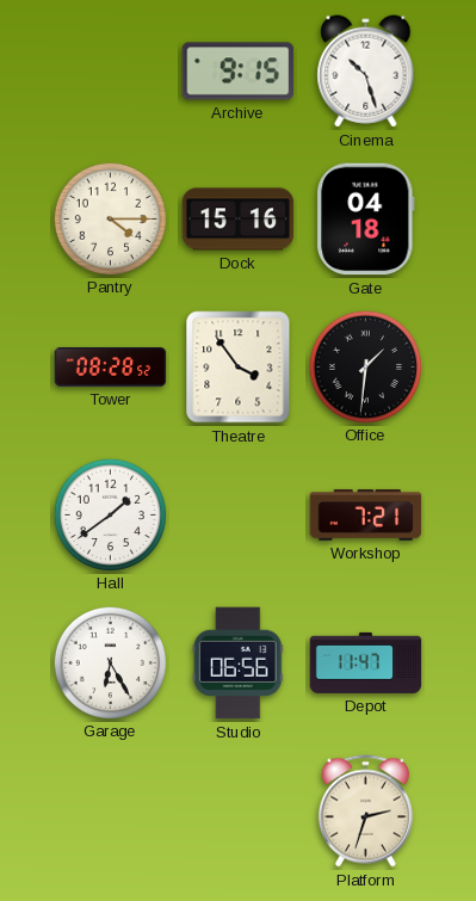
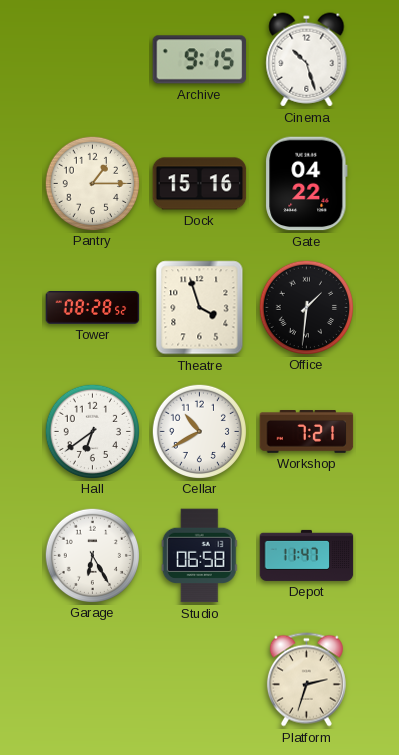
Pantry: 4:15 -> 1:15
Gate: 04:18 -> 04:22
Theatre: 3:54 -> 3:57
Hall: 1:39 -> 6:39
Cellar: none -> 10:40
Studio: 06:56 -> 06:58
